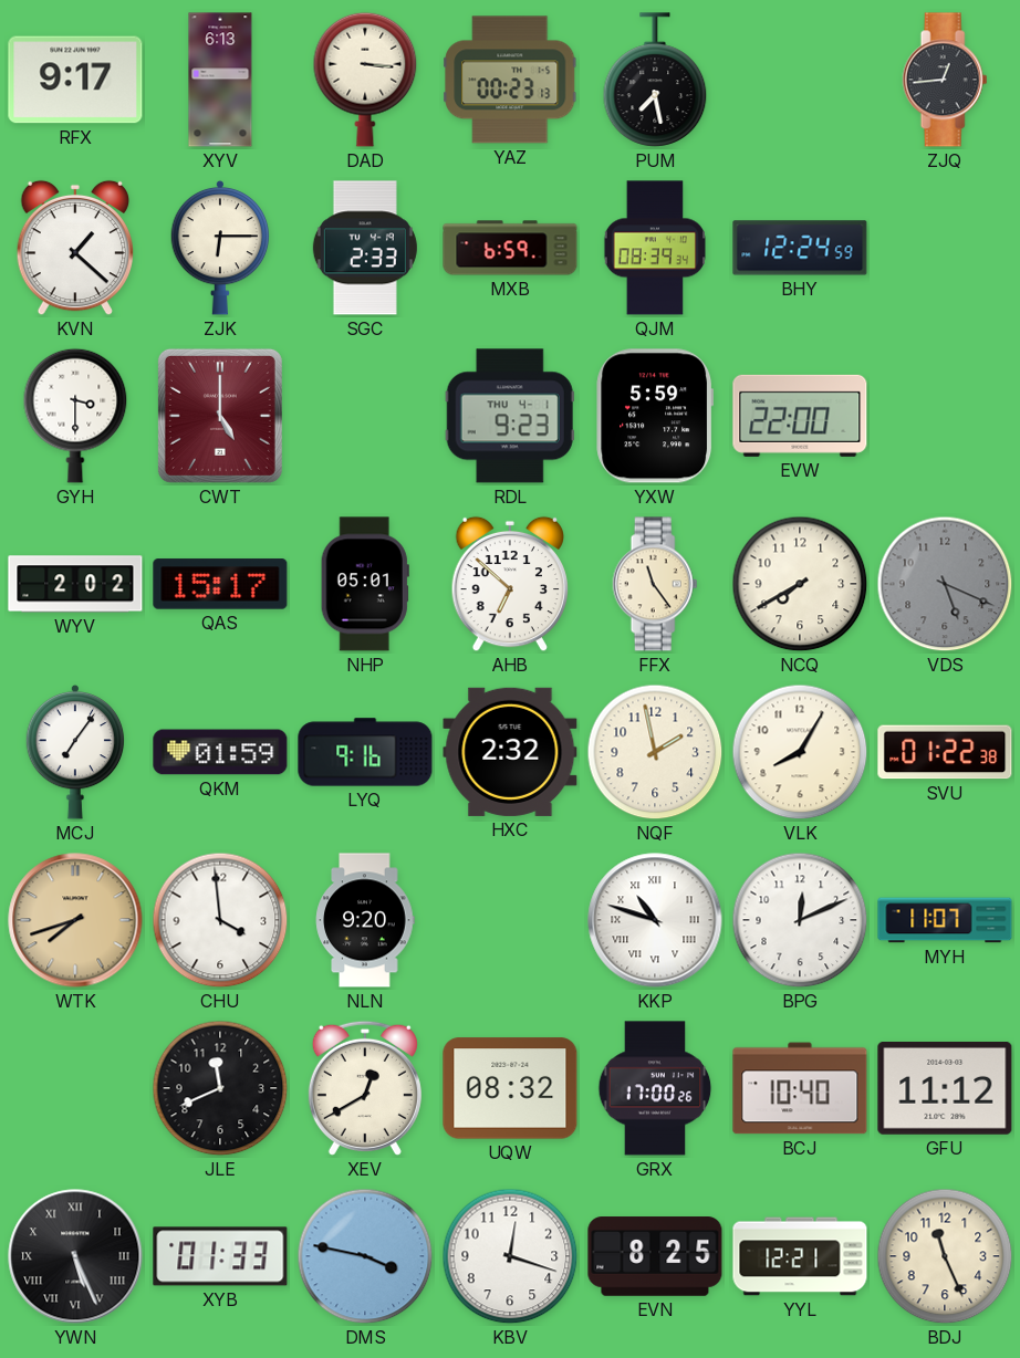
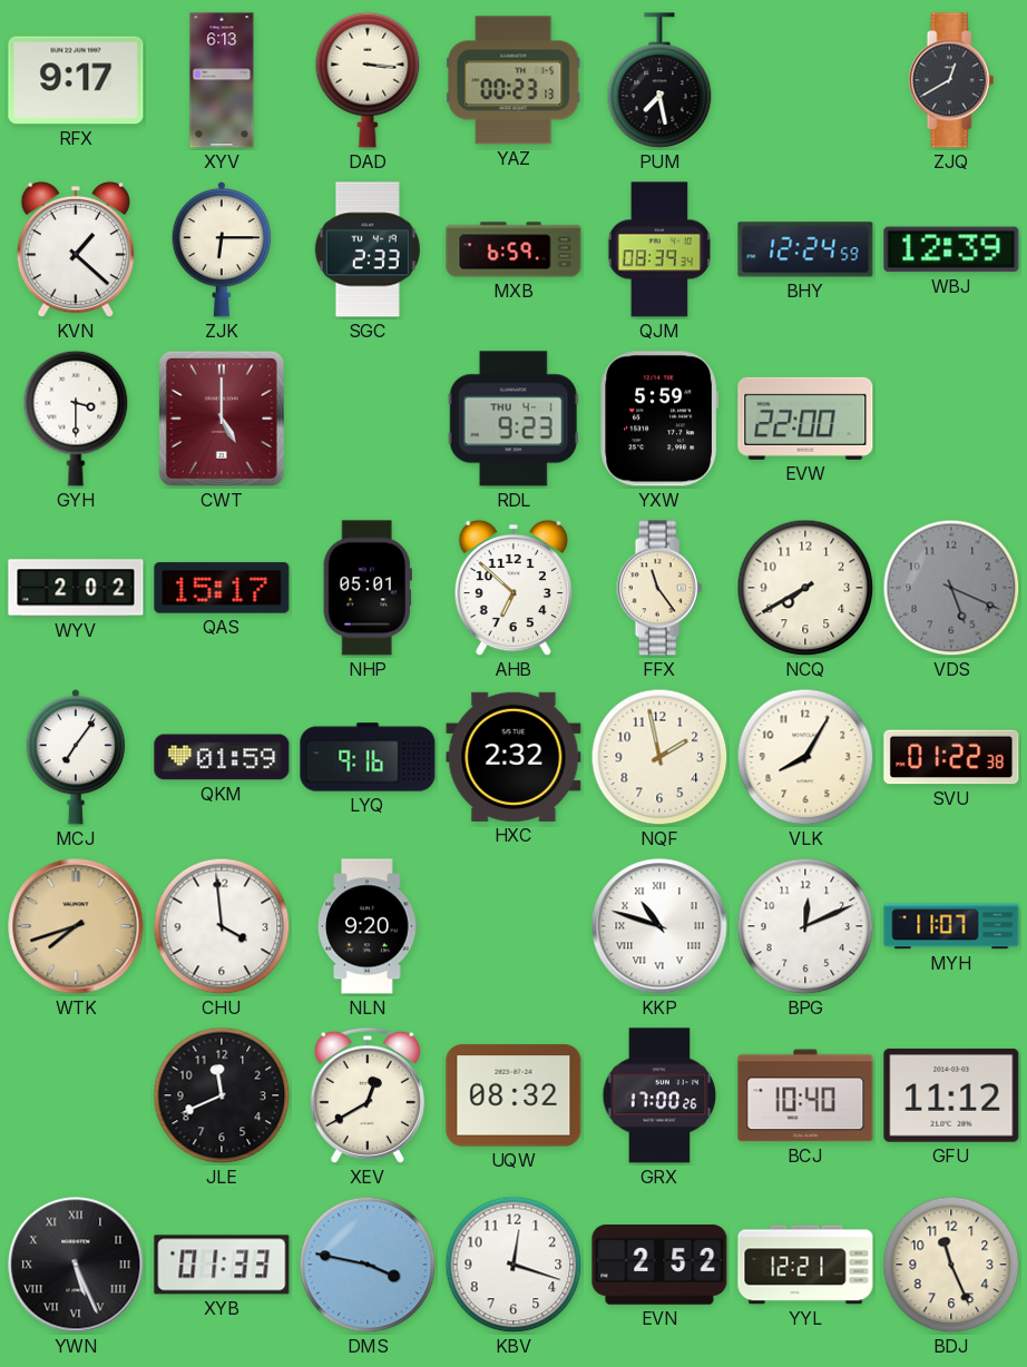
ZJQ: 12:44 -> 12:40
WBJ: none -> 12:39
EVN: 8:25 -> 2:52
